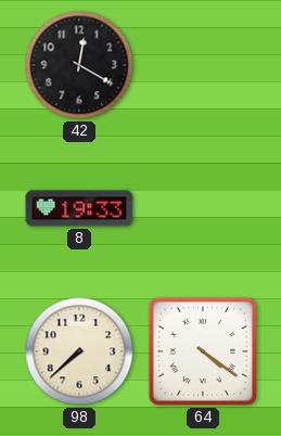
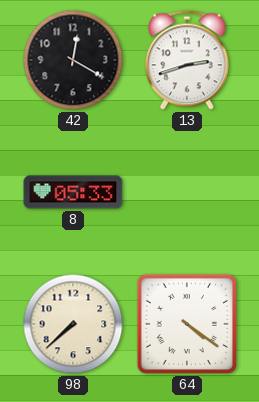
13: none -> 2:42
8: 19:33 -> 05:33
